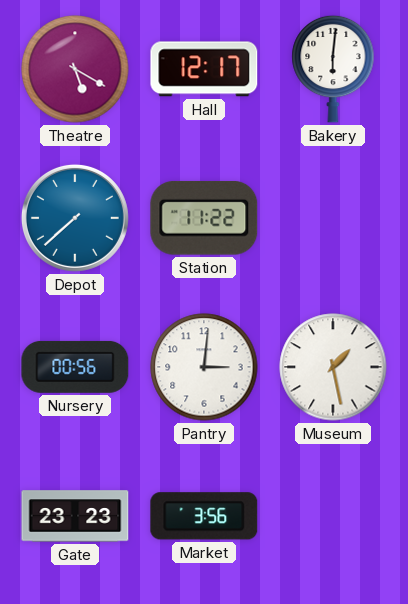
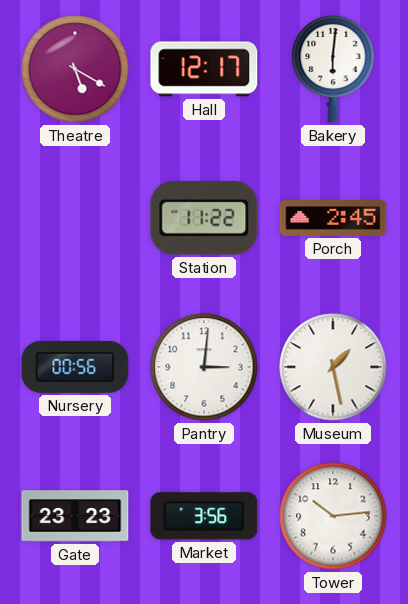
Depot: 7:38 -> none
Porch: none -> 2:45
Tower: none -> 10:14
